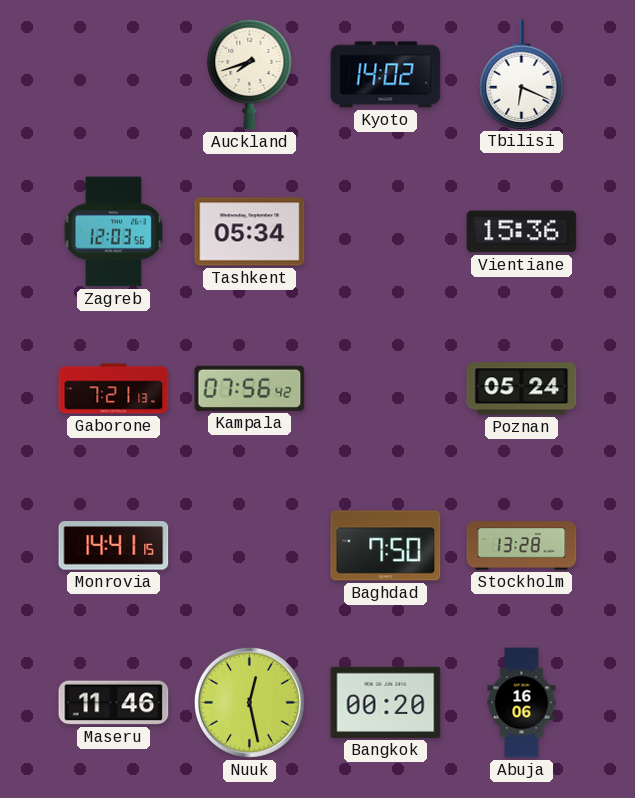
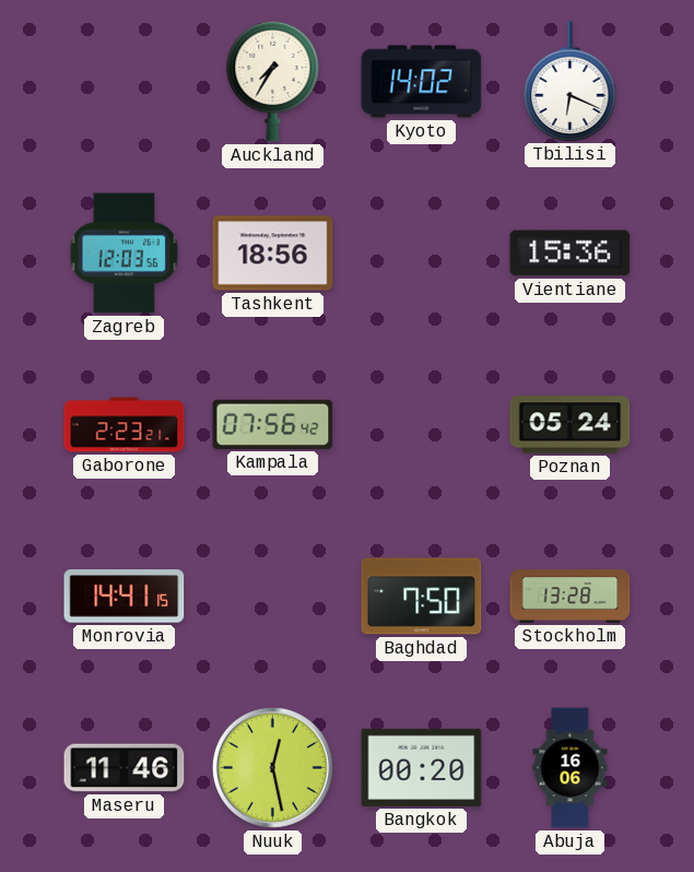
Auckland: 7:42 -> 7:35
Tashkent: 05:34 -> 18:56
Gaborone: 7:21 -> 2:23
